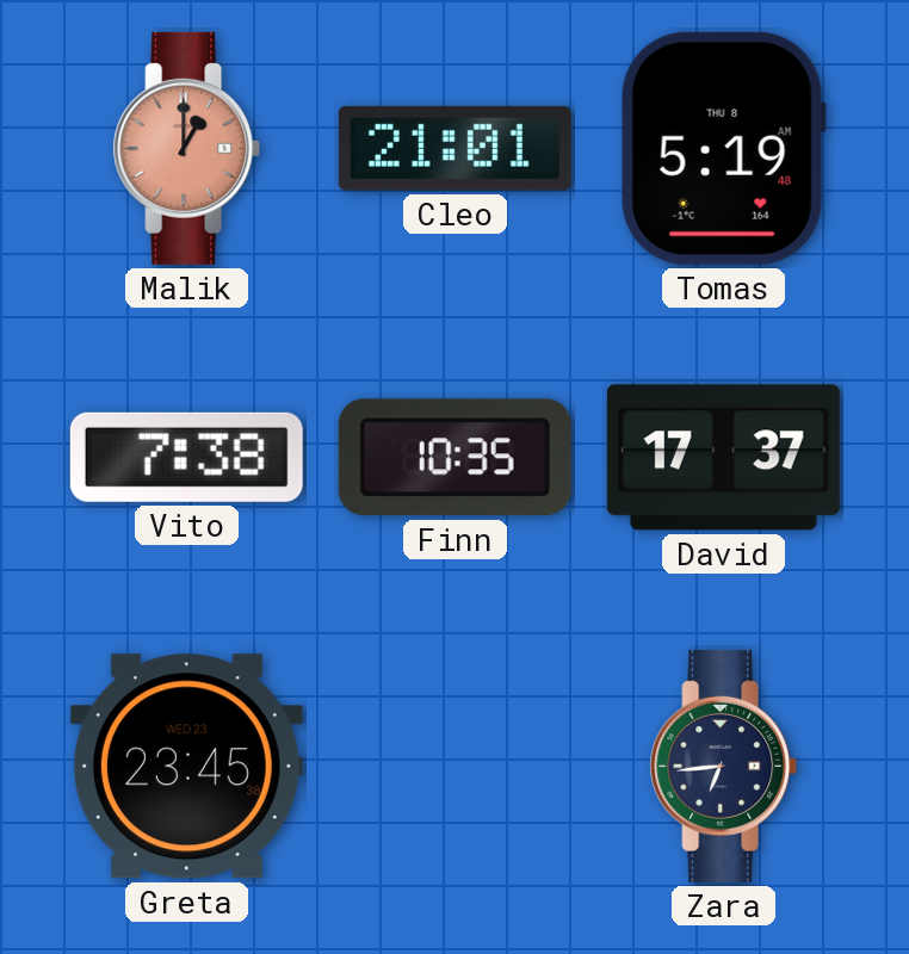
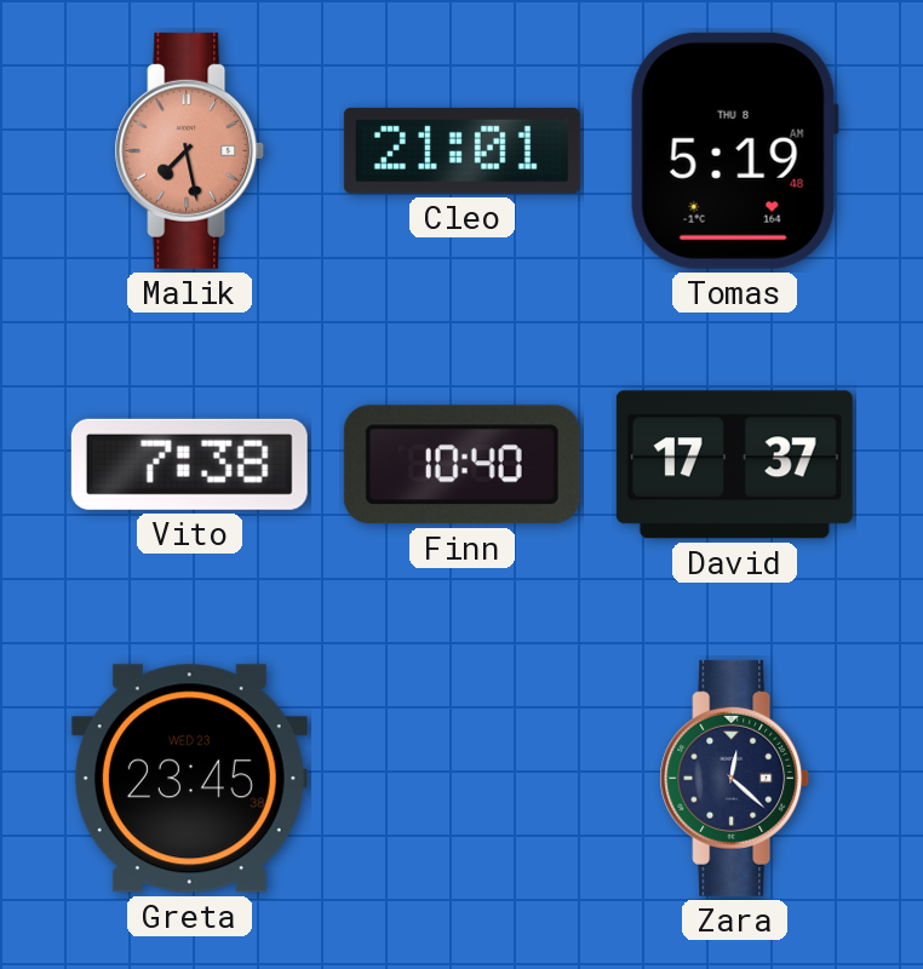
Malik: 1:00 -> 7:28
Finn: 10:35 -> 10:40
Zara: 6:44 -> 12:22
